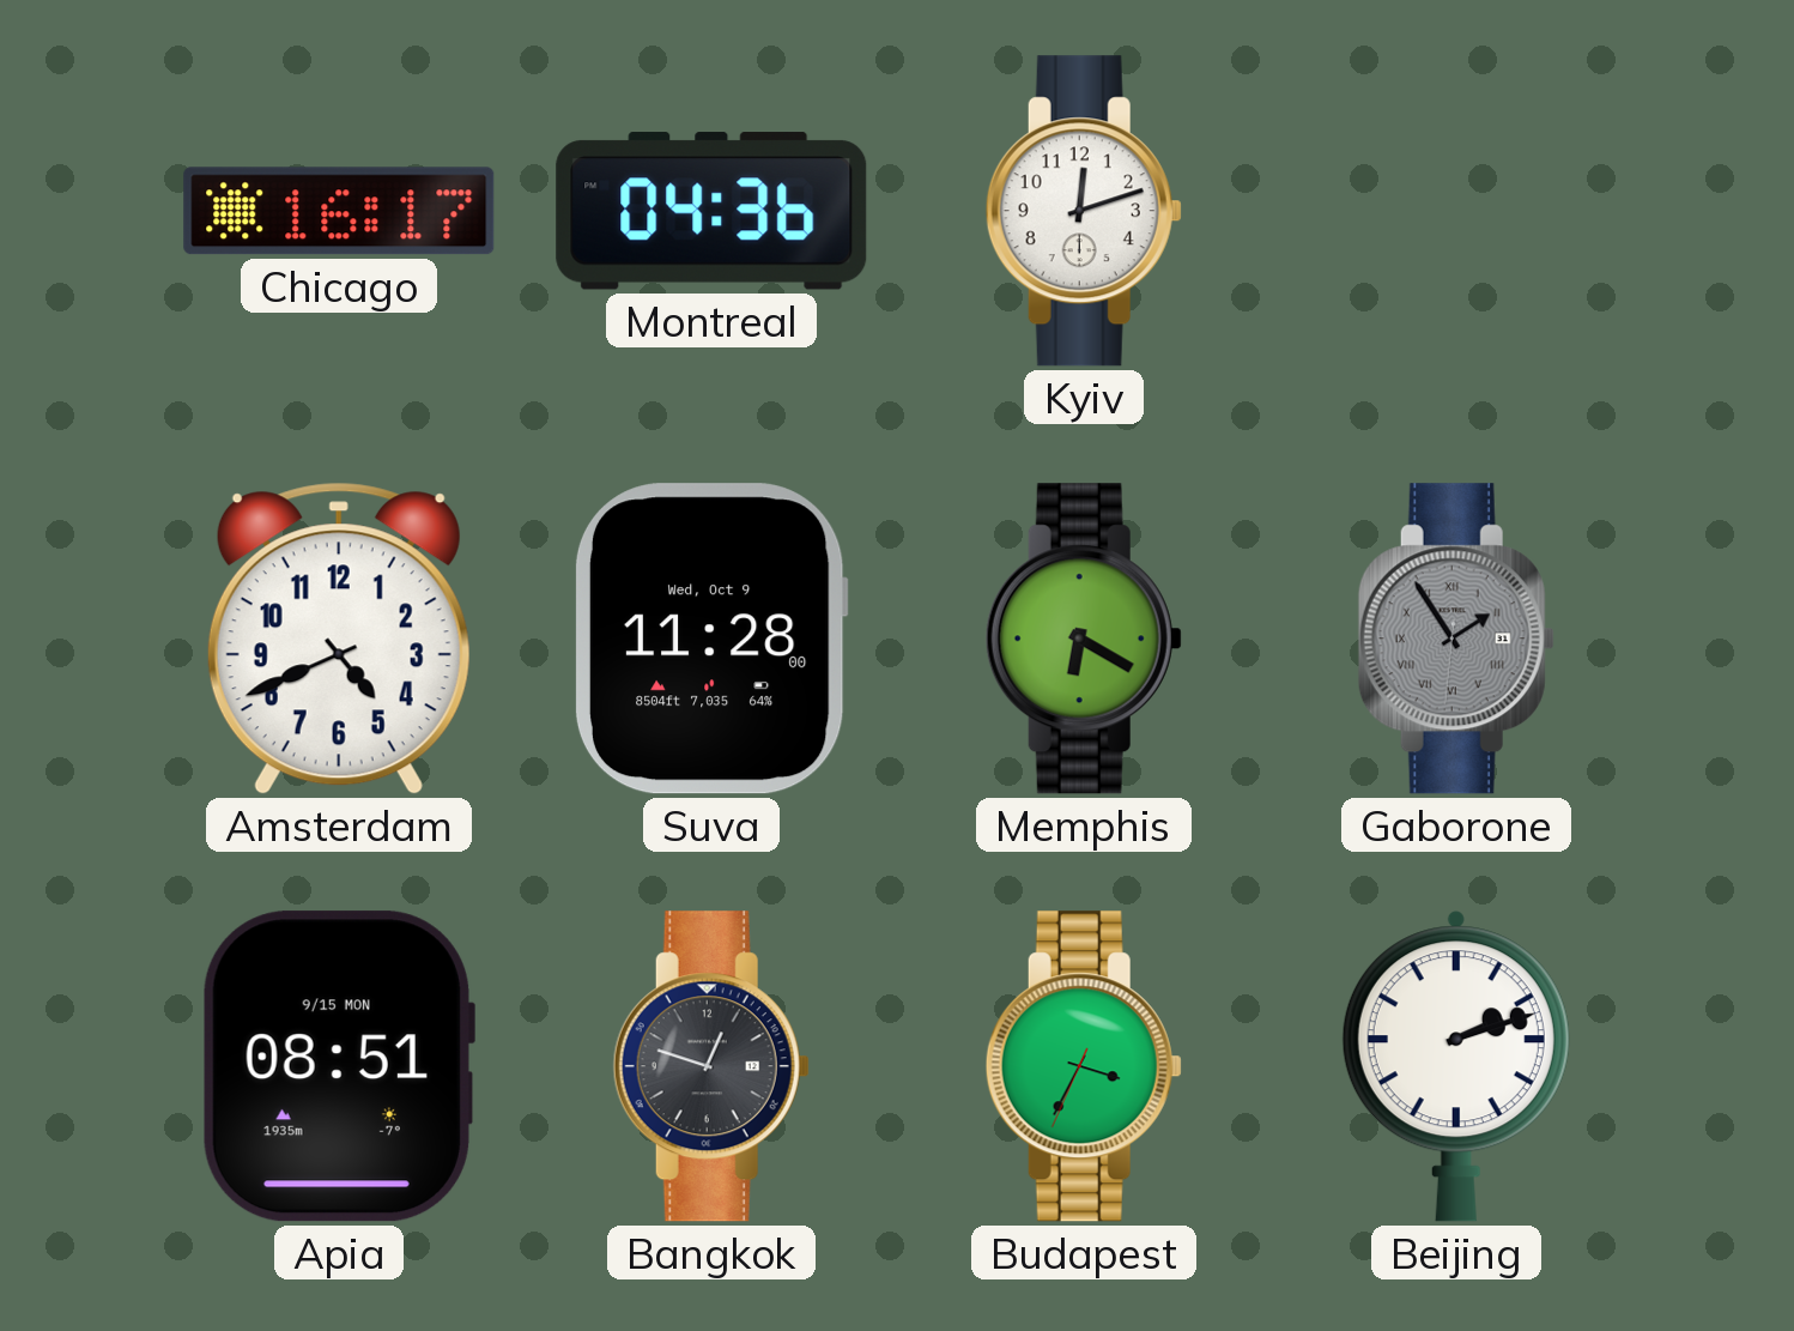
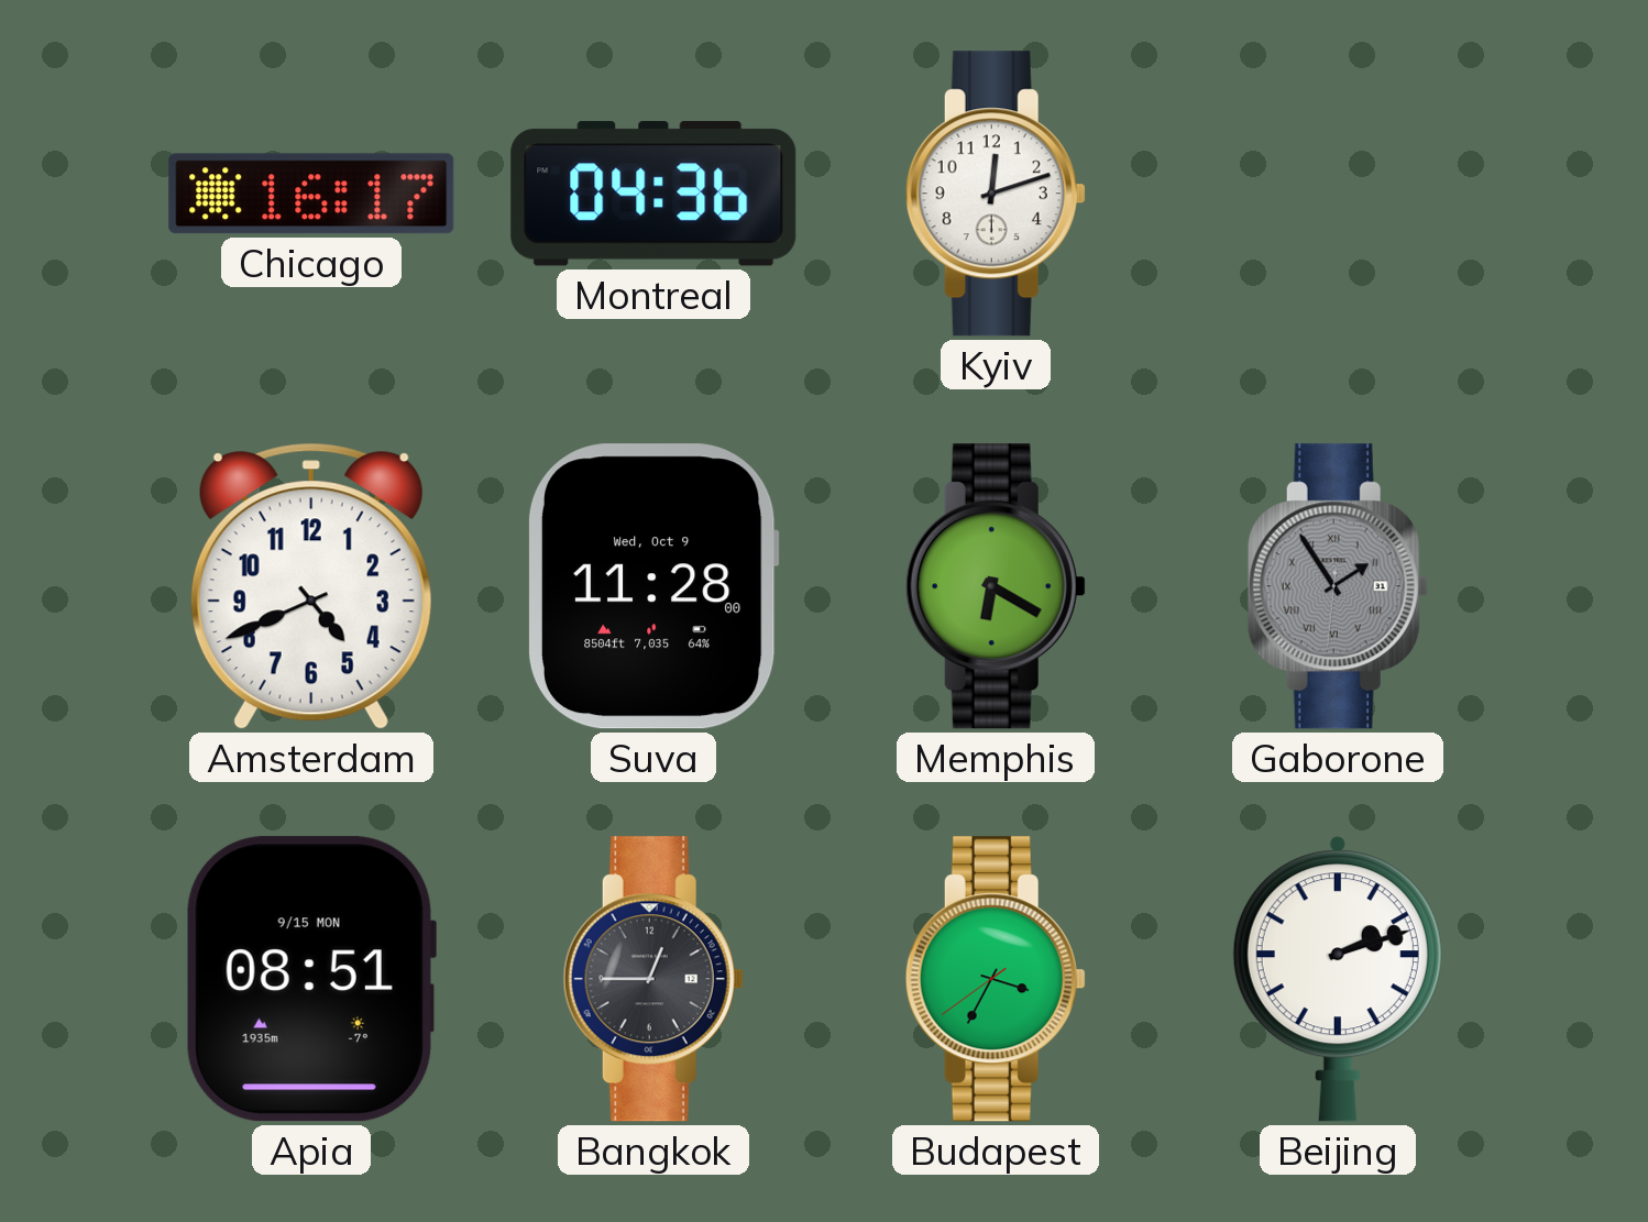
Bangkok: 12:48 -> 12:45
Budapest: 3:34:34 -> 3:34:39
